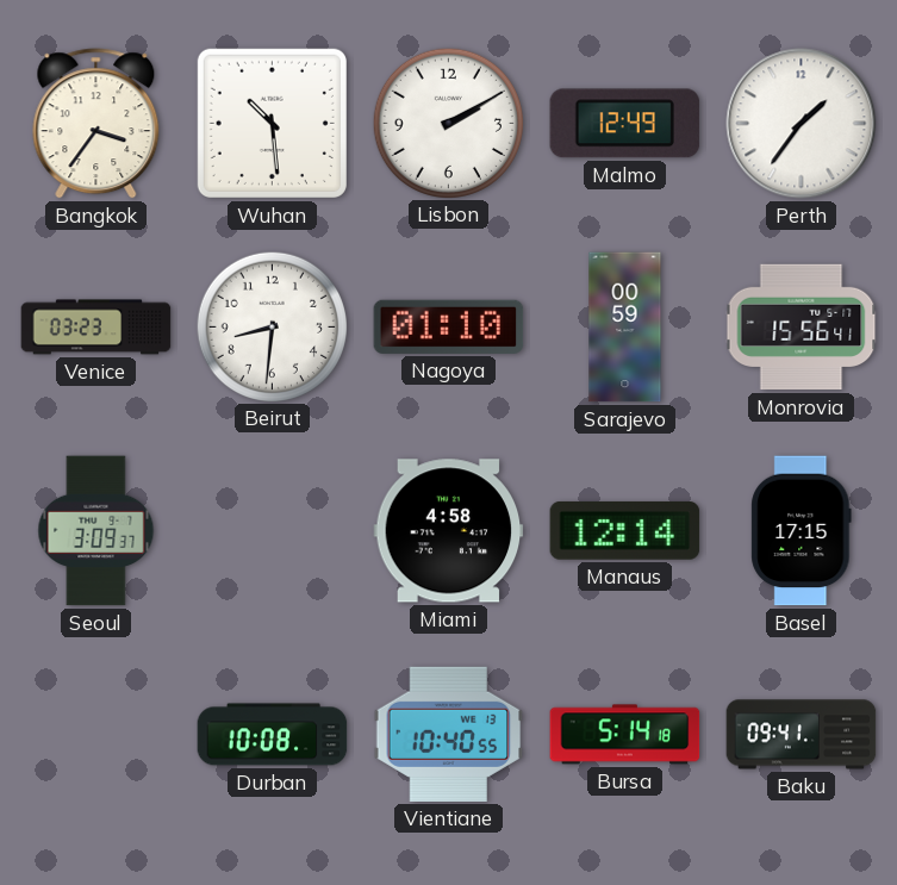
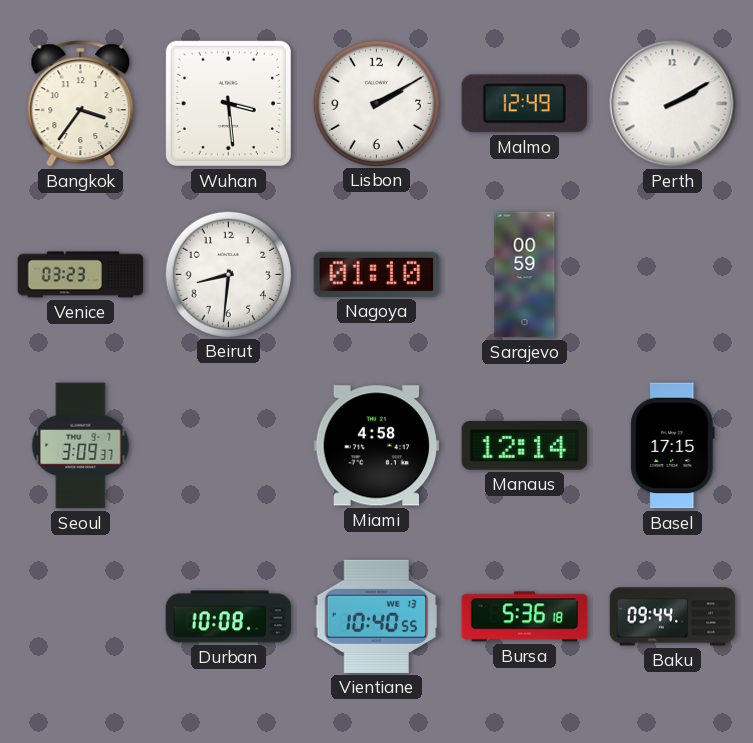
Wuhan: 10:29 -> 3:29
Perth: 1:36 -> 2:10
Monrovia: 15:56 -> none
Bursa: 5:14 -> 5:36
Baku: 09:41 -> 09:44
